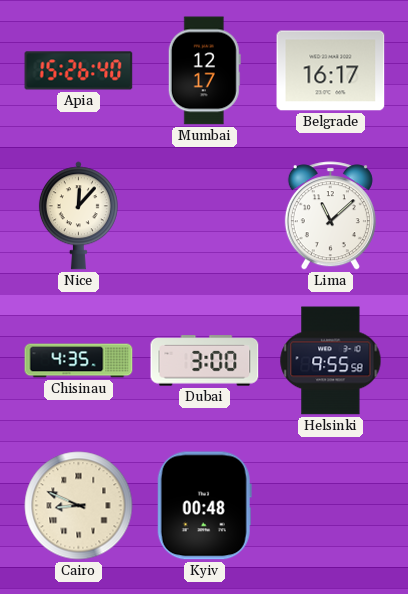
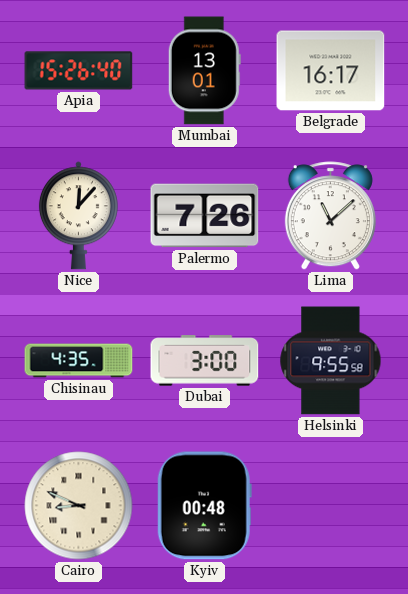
Mumbai: 12:17 -> 13:01
Palermo: none -> 7:26
